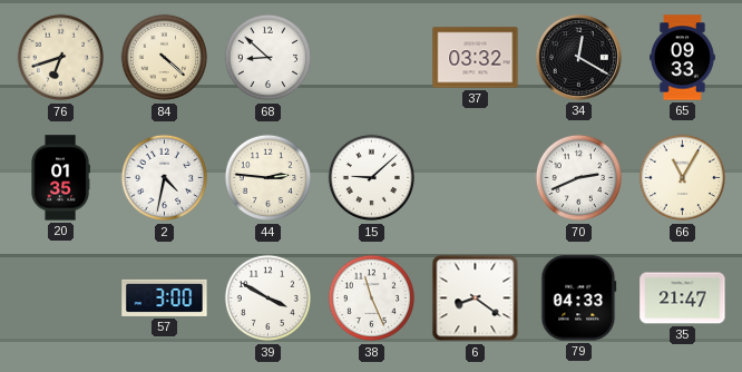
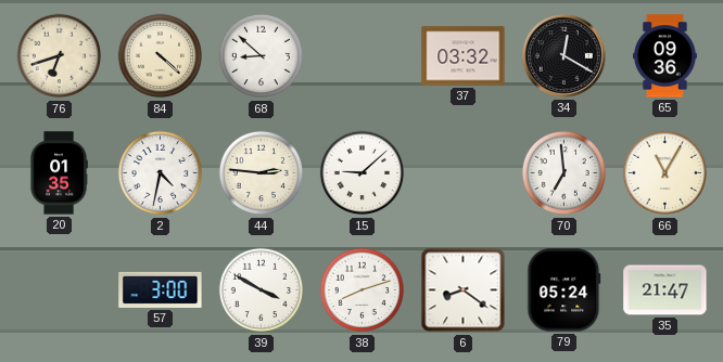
65: 09:33 -> 09:36
70: 2:41 -> 6:59
38: 11:26 -> 8:12
79: 04:33 -> 05:24
